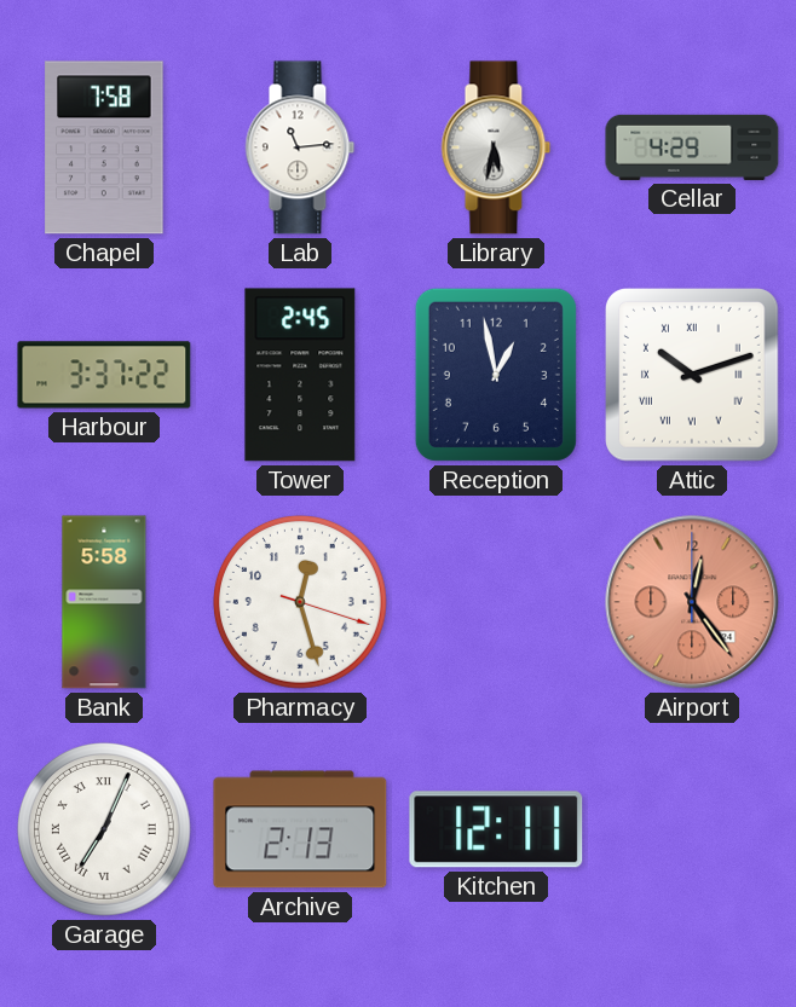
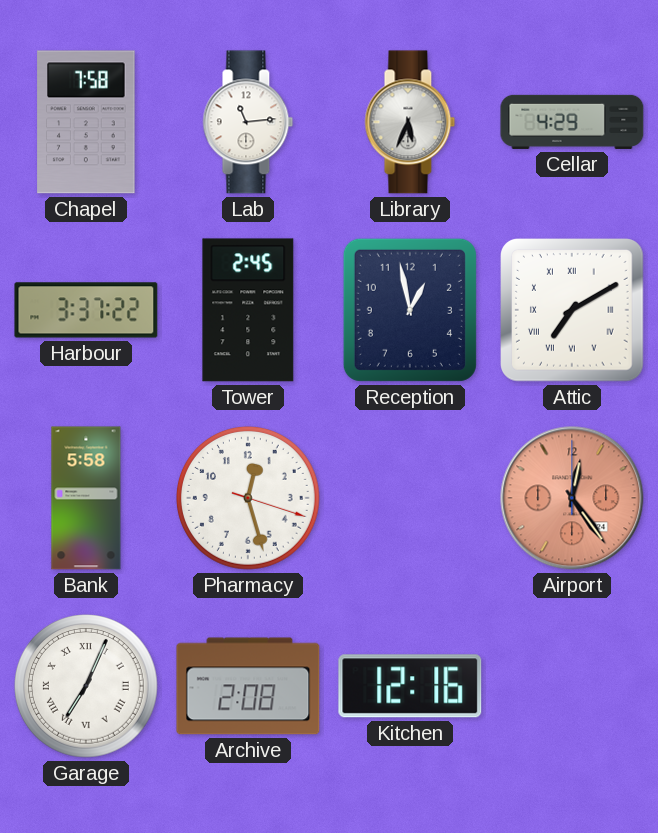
Library: 5:32 -> 5:34
Attic: 10:12 -> 7:10
Archive: 2:13 -> 2:08
Kitchen: 12:11 -> 12:16
